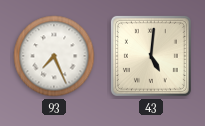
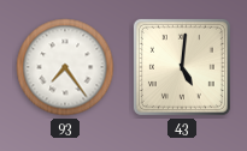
93: 7:26 -> 7:24
